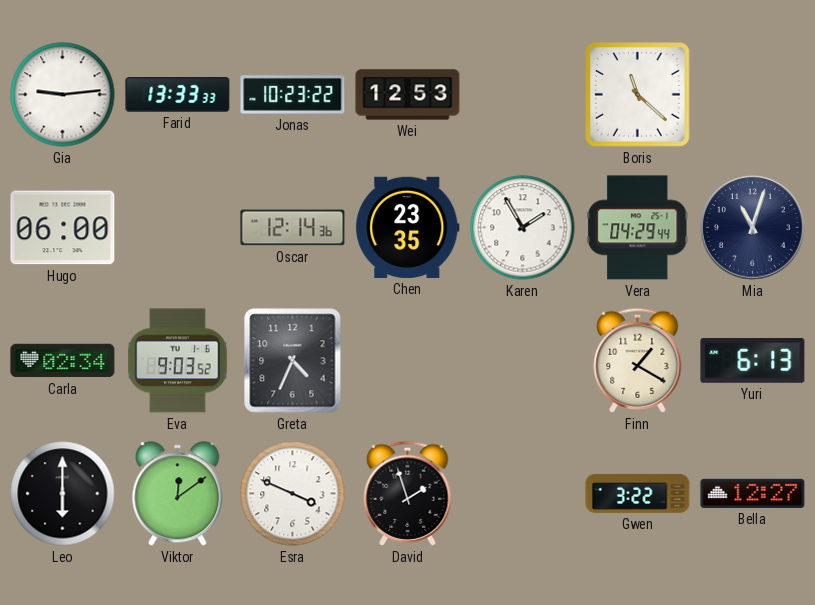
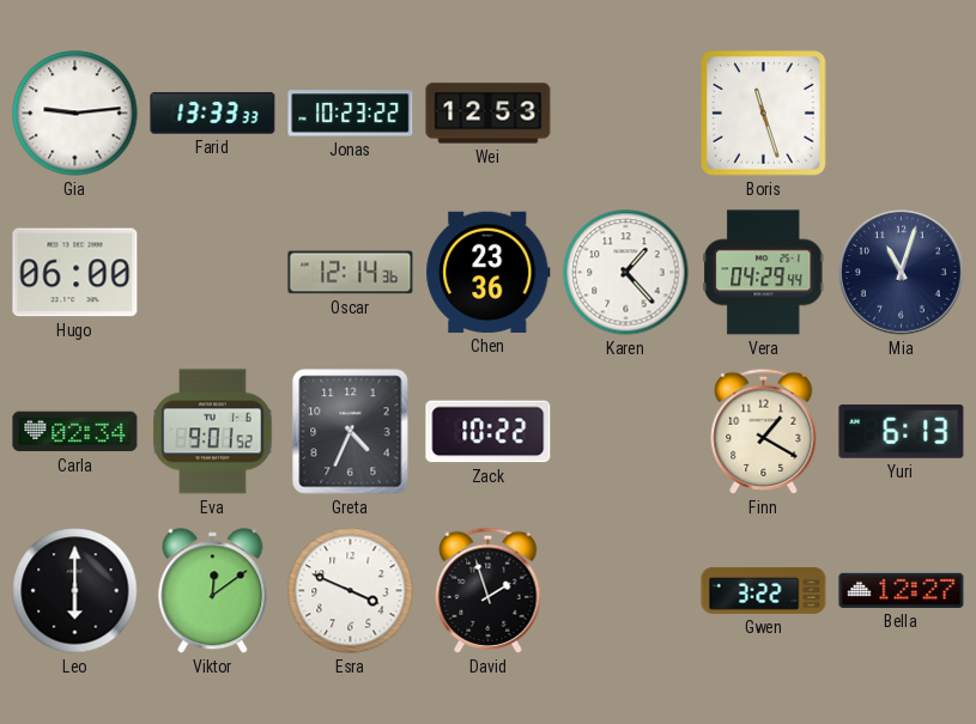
Boris: 11:22 -> 11:27
Chen: 23:35 -> 23:36
Karen: 1:55 -> 1:23
Eva: 9:03 -> 9:01
Zack: none -> 10:22
